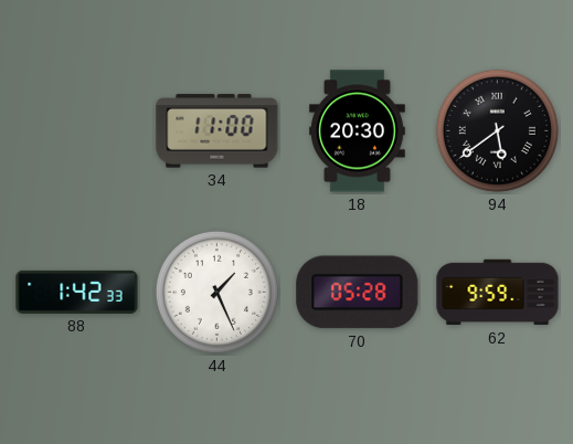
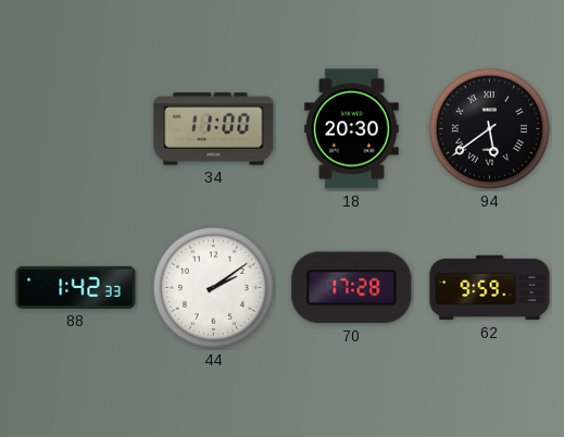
44: 1:26 -> 2:09
70: 05:28 -> 17:28
